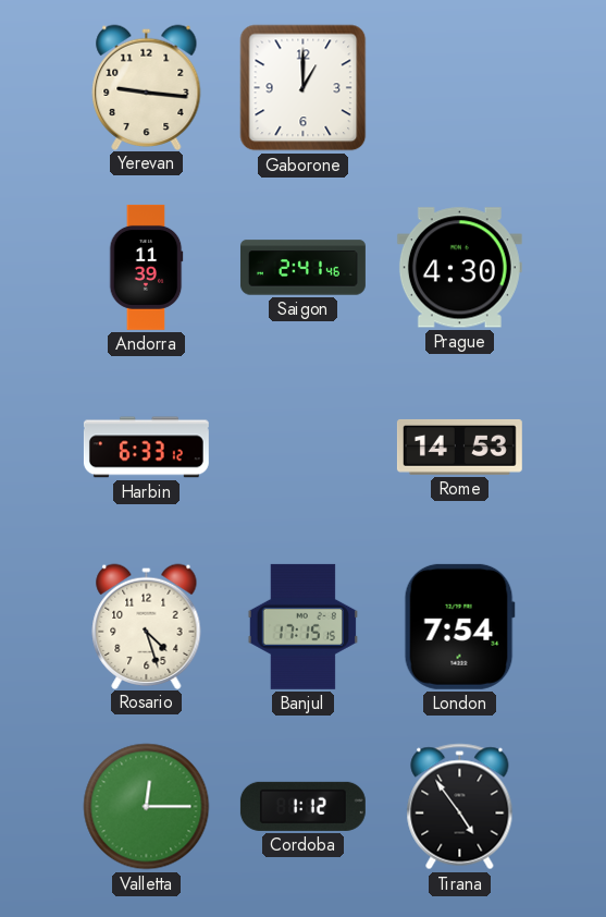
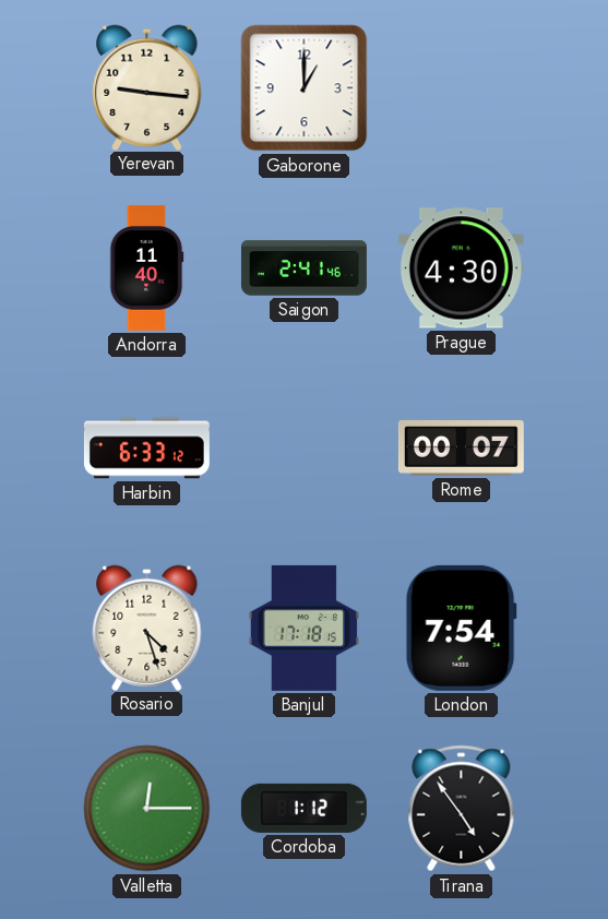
Andorra: 11:39 -> 11:40
Rome: 14:53 -> 00:07
Banjul: 17:15 -> 17:18
